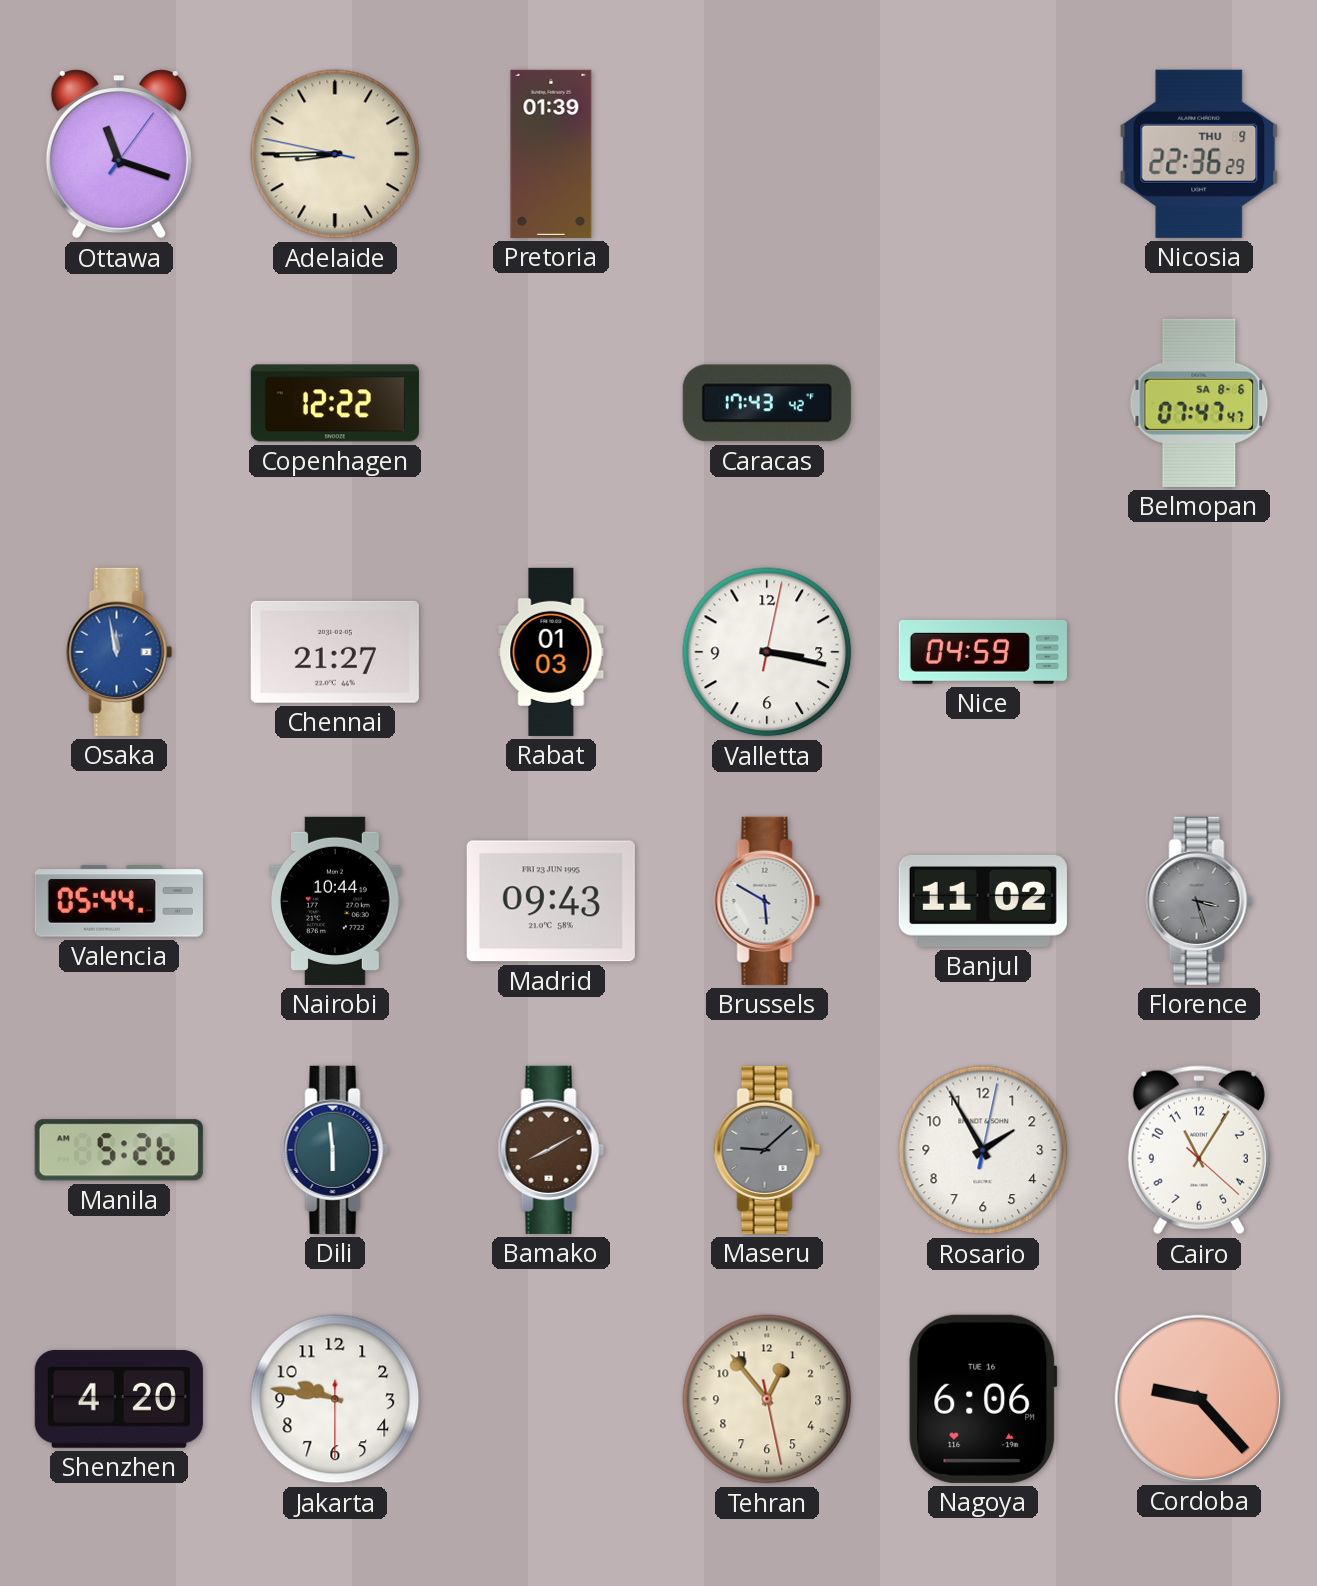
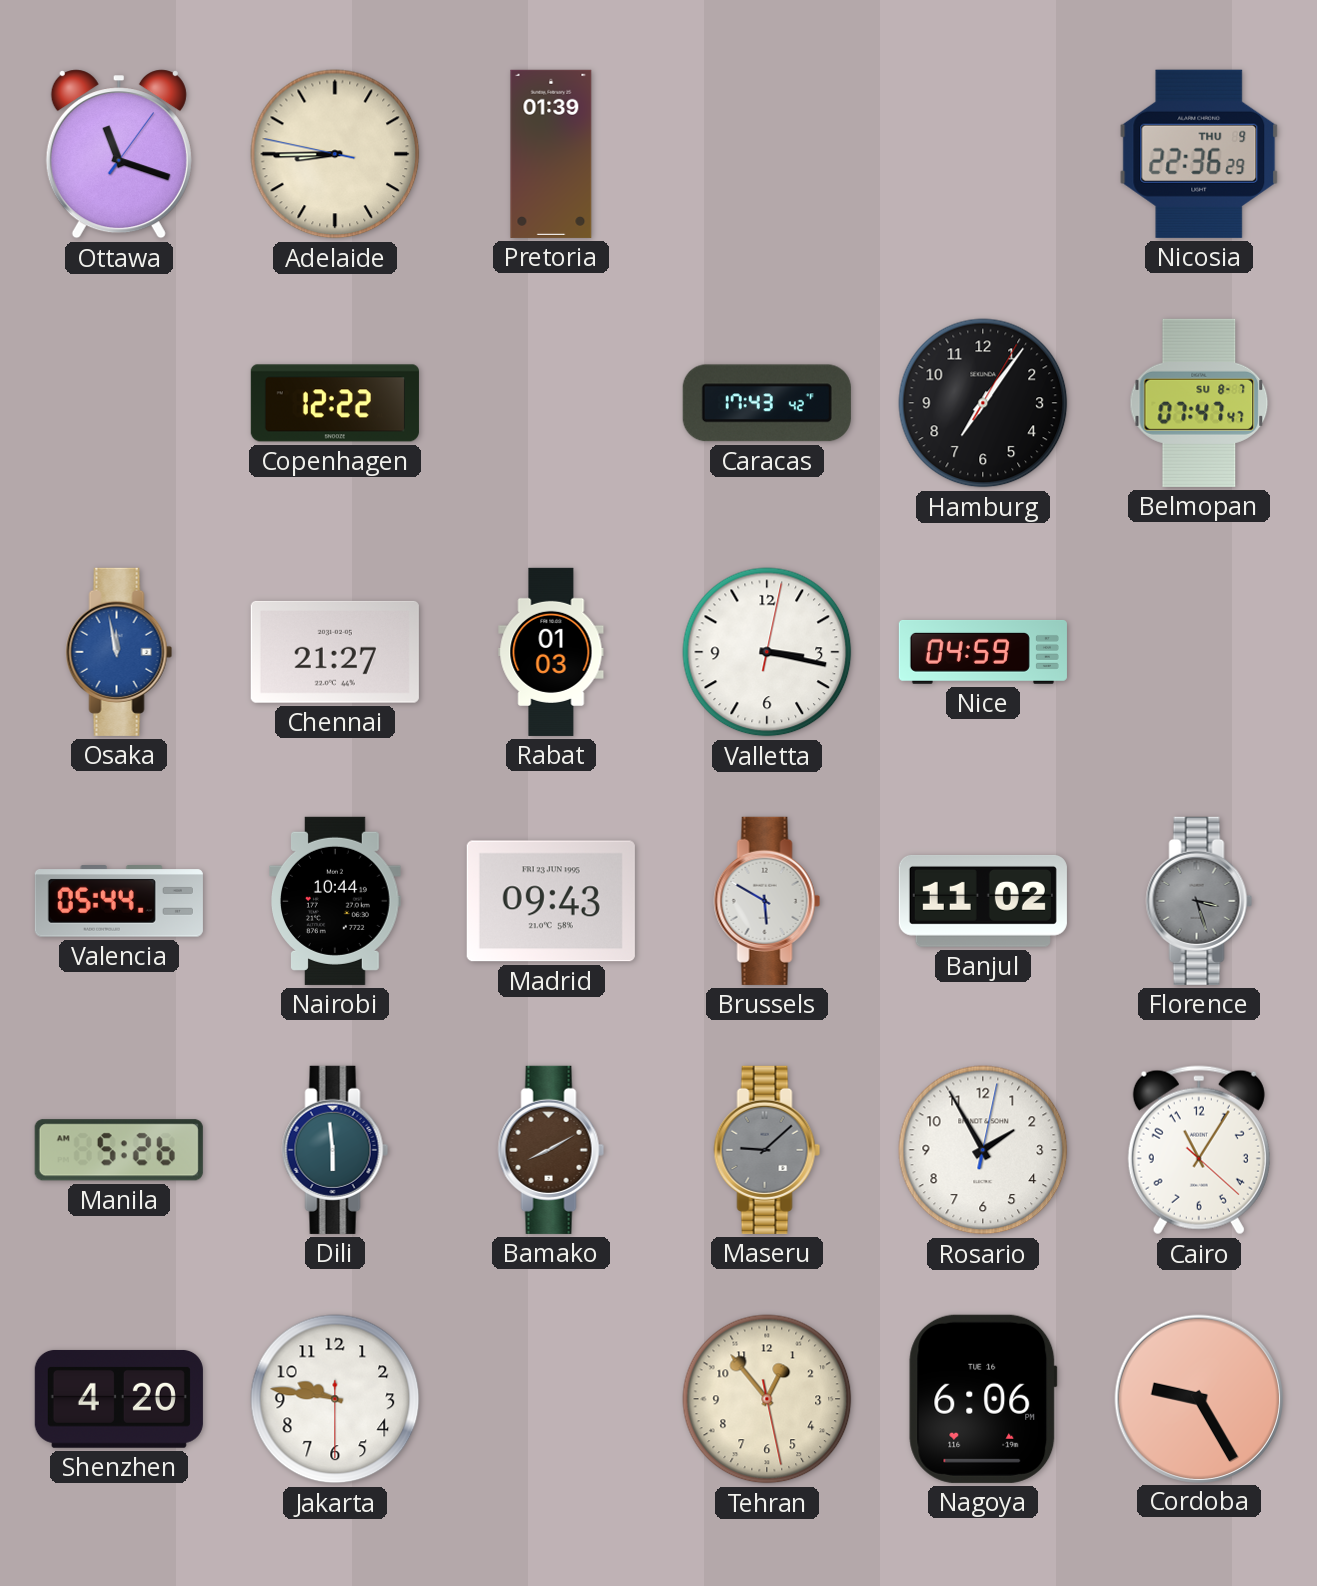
Hamburg: none -> 7:06
Belmopan date: SA 8-6 -> SU 8-7
Cordoba: 9:23 -> 9:25
